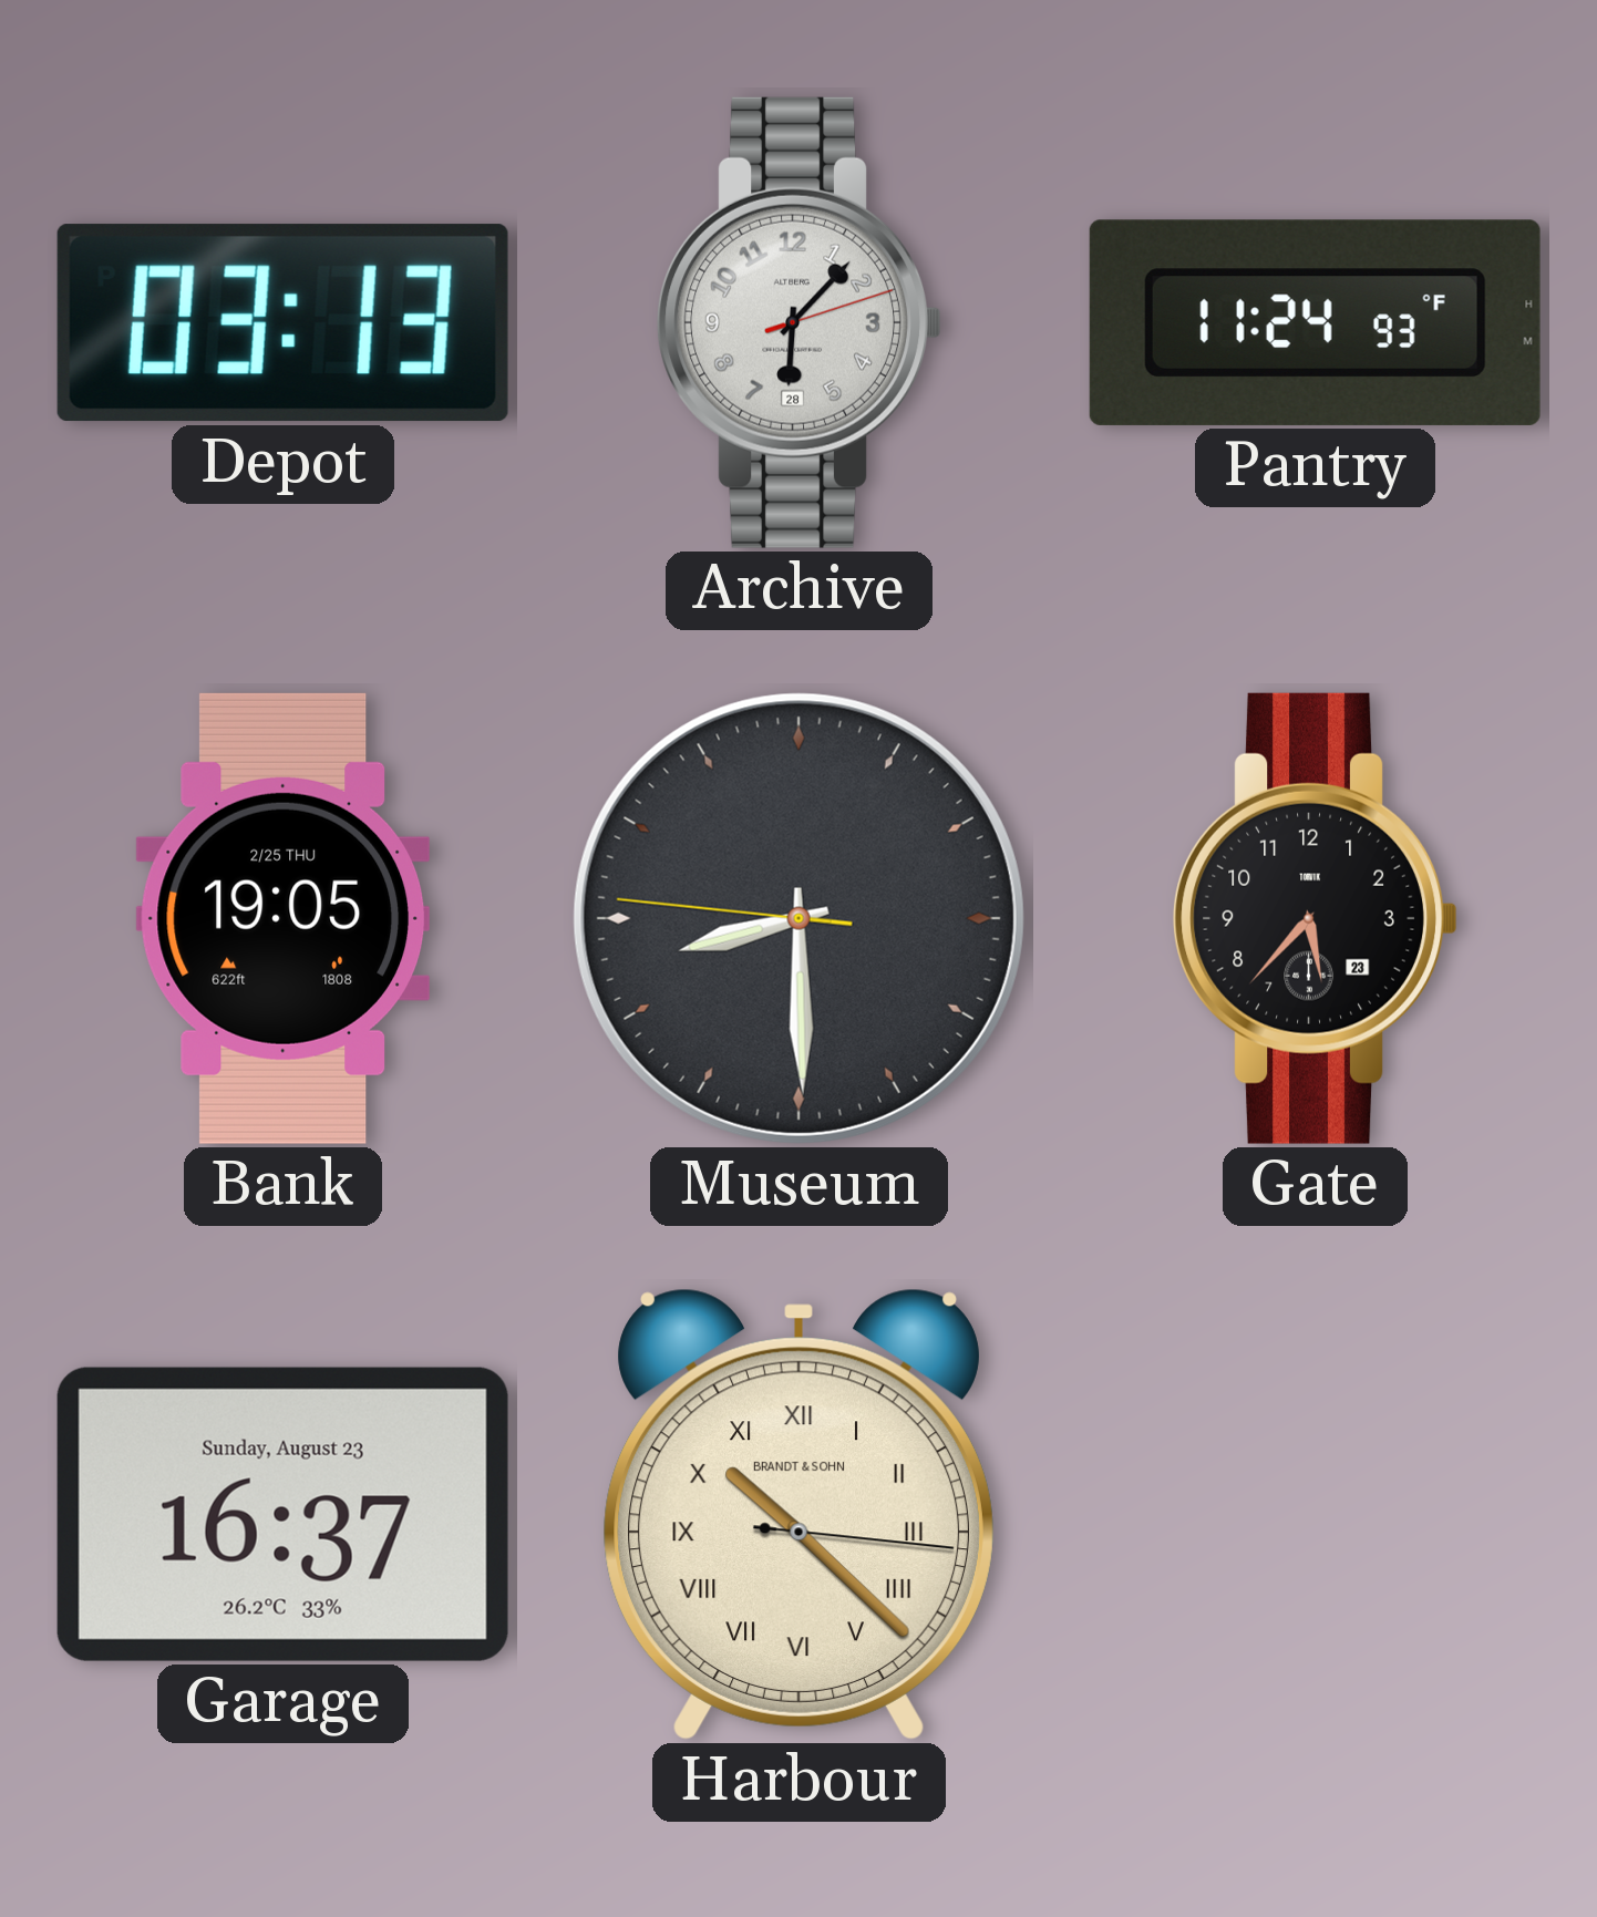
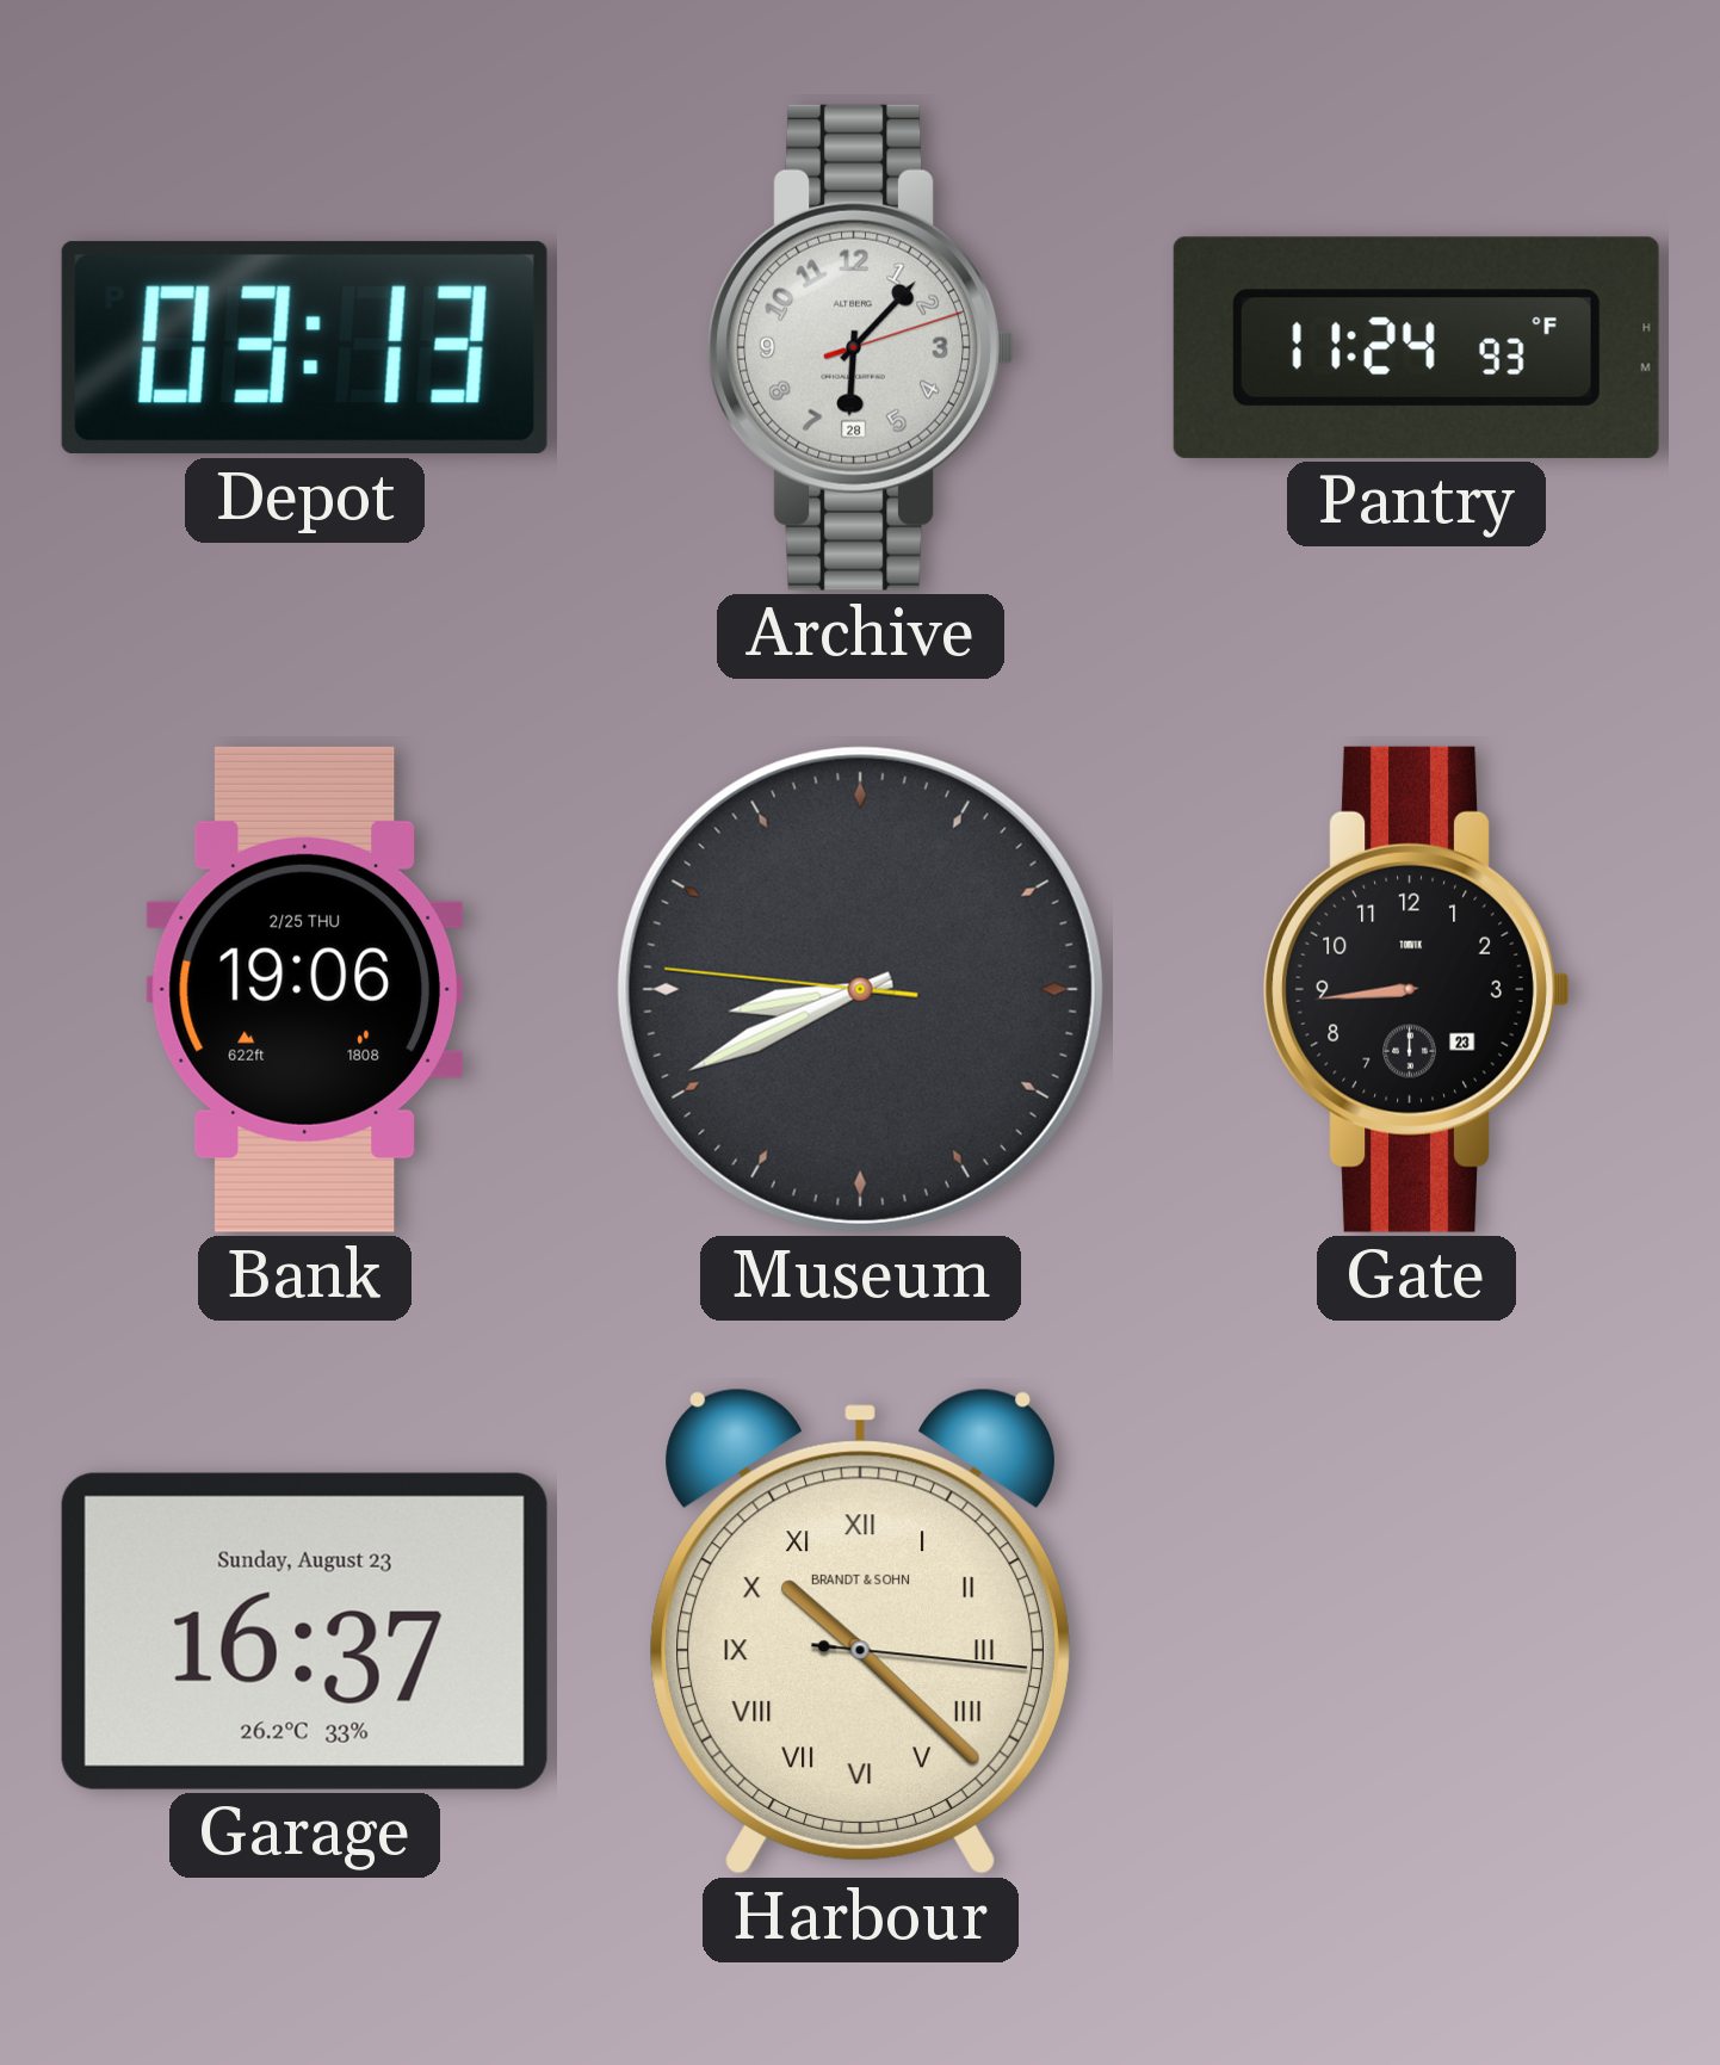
Bank: 19:05 -> 19:06
Museum: 8:29 -> 8:40
Gate: 5:37 -> 8:44
